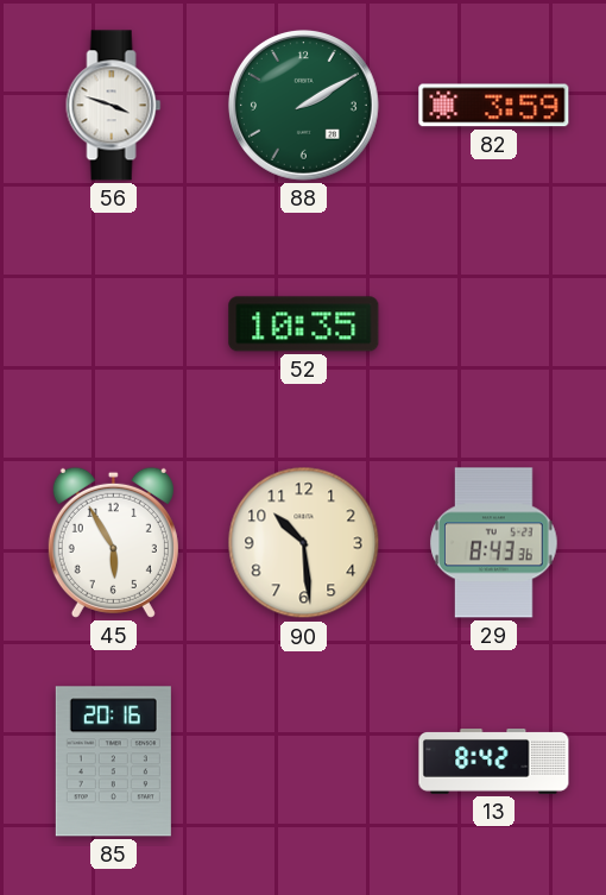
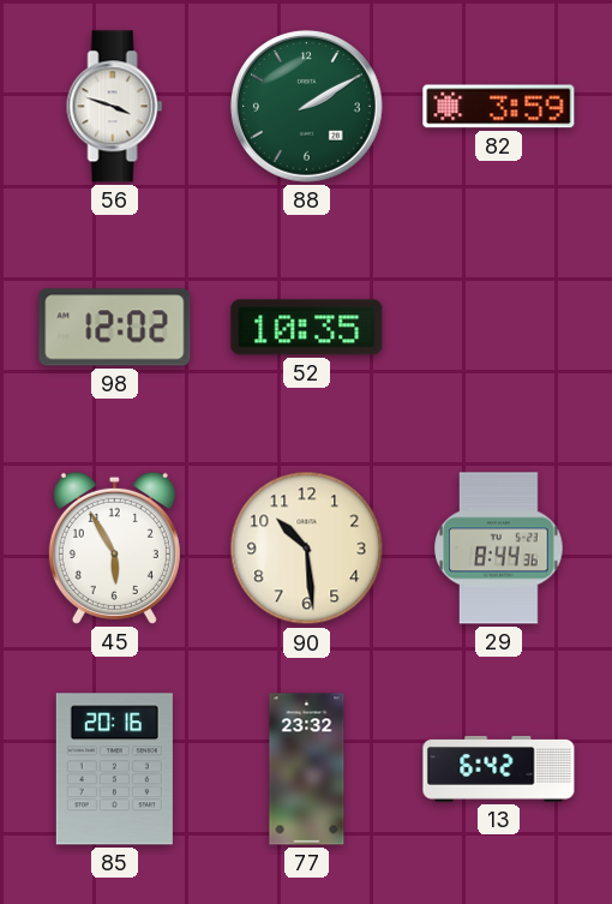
98: none -> 12:02
29: 8:43 -> 8:44
77: none -> 23:32
13: 8:42 -> 6:42
